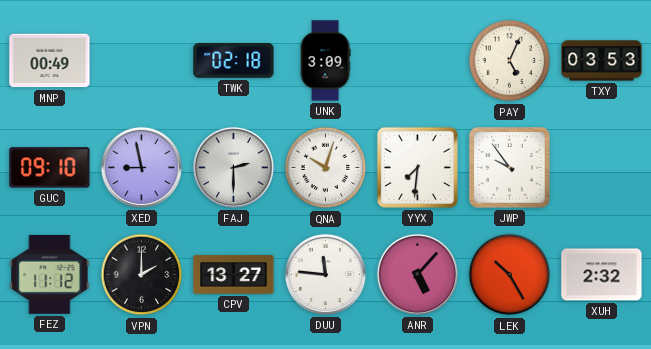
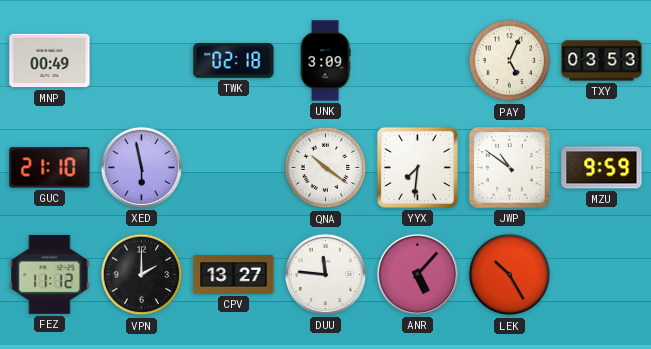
GUC: 09:10 -> 21:10
XED: 8:58 -> 5:58
FAJ: 2:30 -> none
QNA: 10:03 -> 10:21
JWP: 9:54 -> 10:51
MZU: none -> 9:59
XUH: 2:32 -> none
